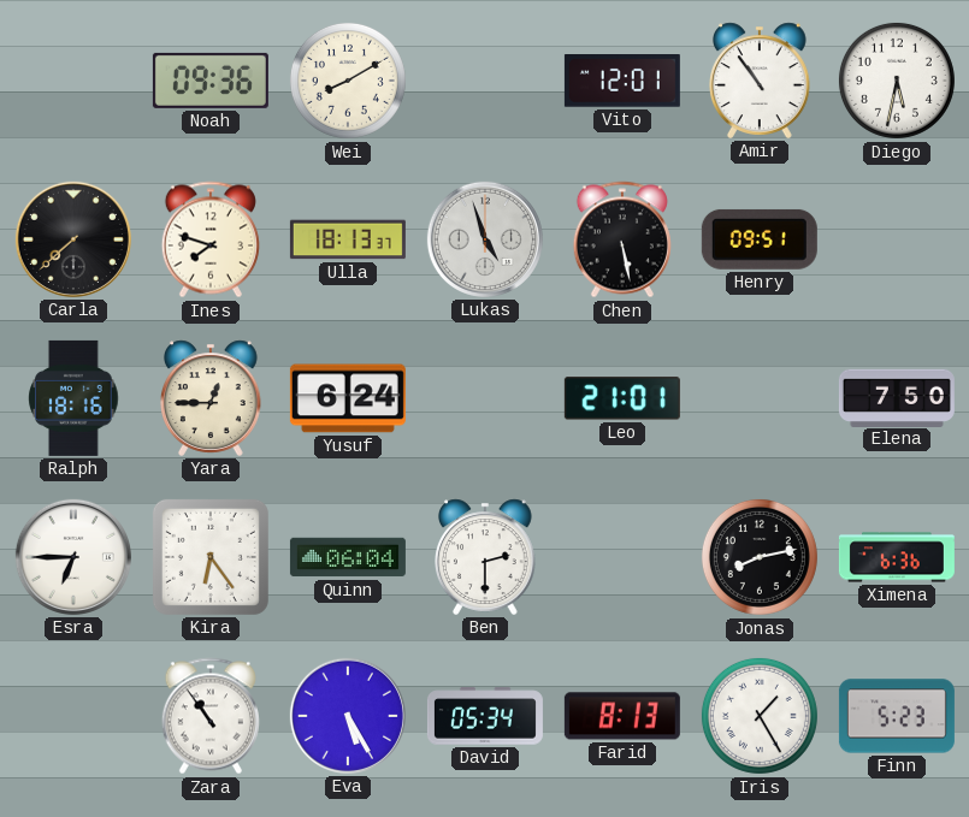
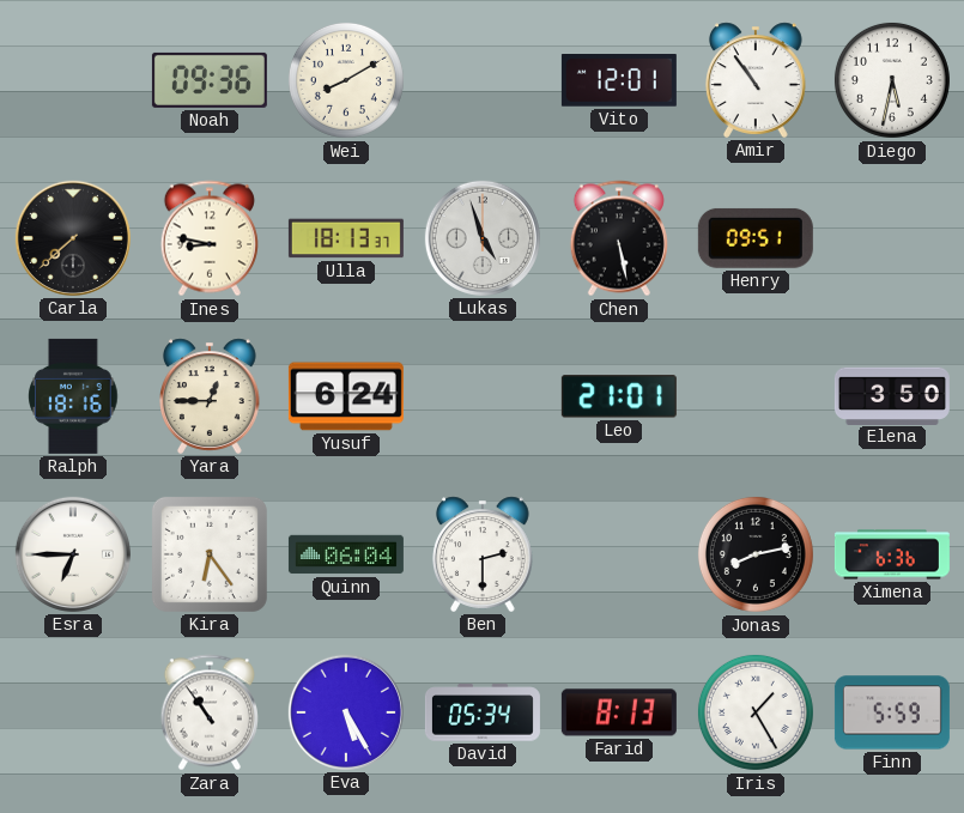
Ines: 7:48 -> 8:47
Elena: 7:50 -> 3:50
Finn: 5:23 -> 5:59
